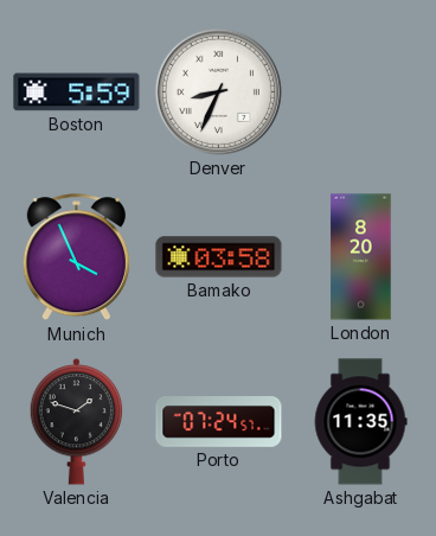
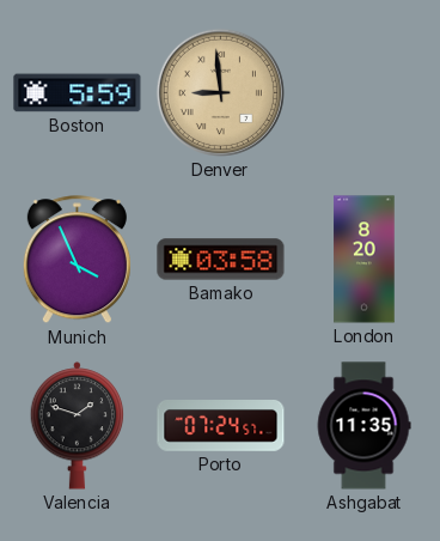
Denver: 8:34 -> 8:59
Denver dial: white -> champagne
